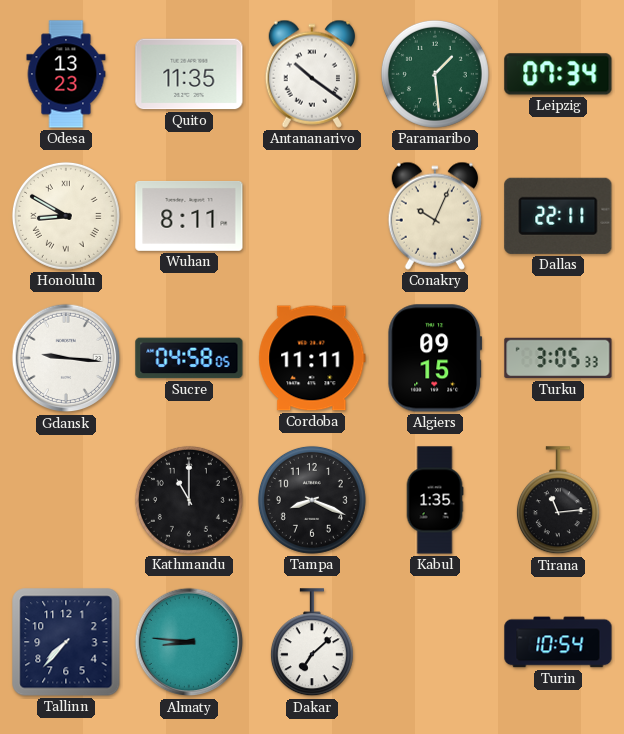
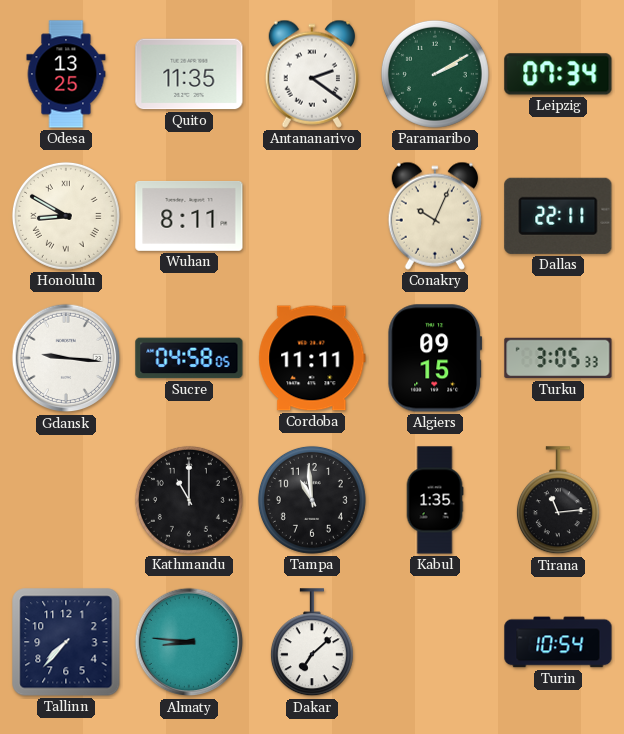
Odesa: 13:23 -> 13:25
Antananarivo: 10:21 -> 2:21
Paramaribo: 1:29 -> 2:10
Tampa: 8:19 -> 10:59
